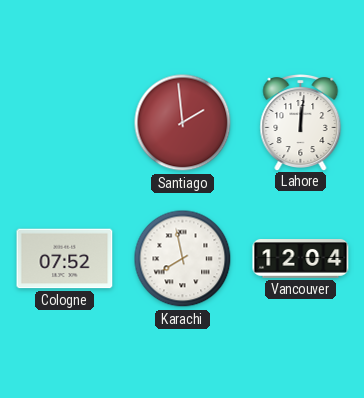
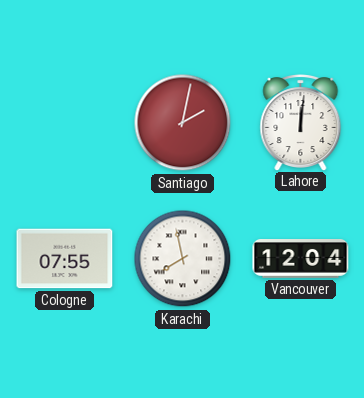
Santiago: 1:59 -> 2:02
Cologne: 07:52 -> 07:55
